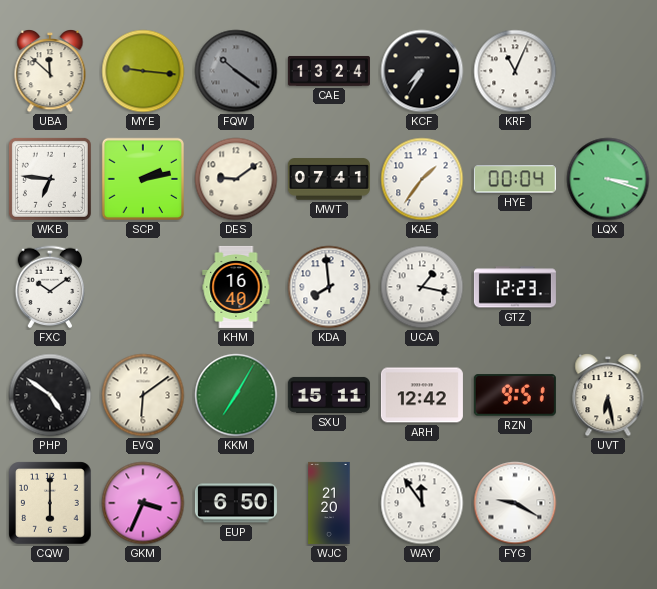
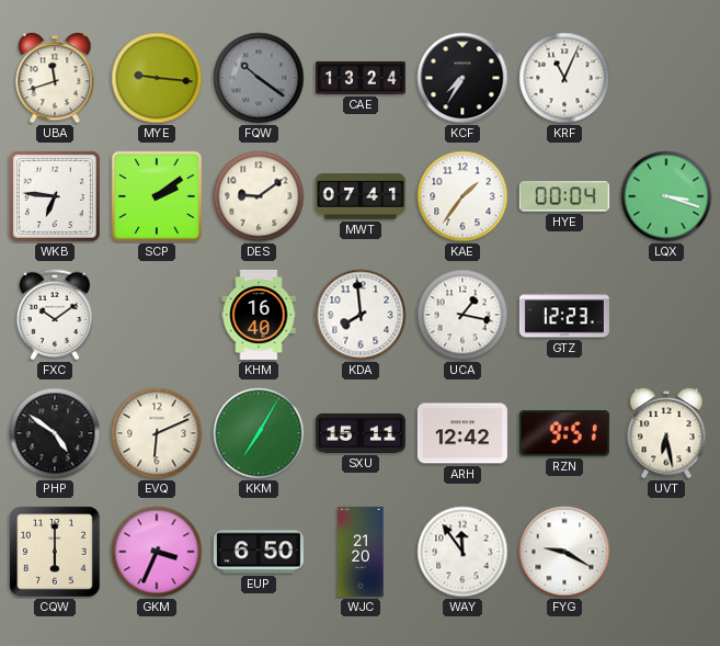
UBA: 11:52 -> 11:42
SCP: 2:13 -> 2:09
EVQ: 6:09 -> 6:11
